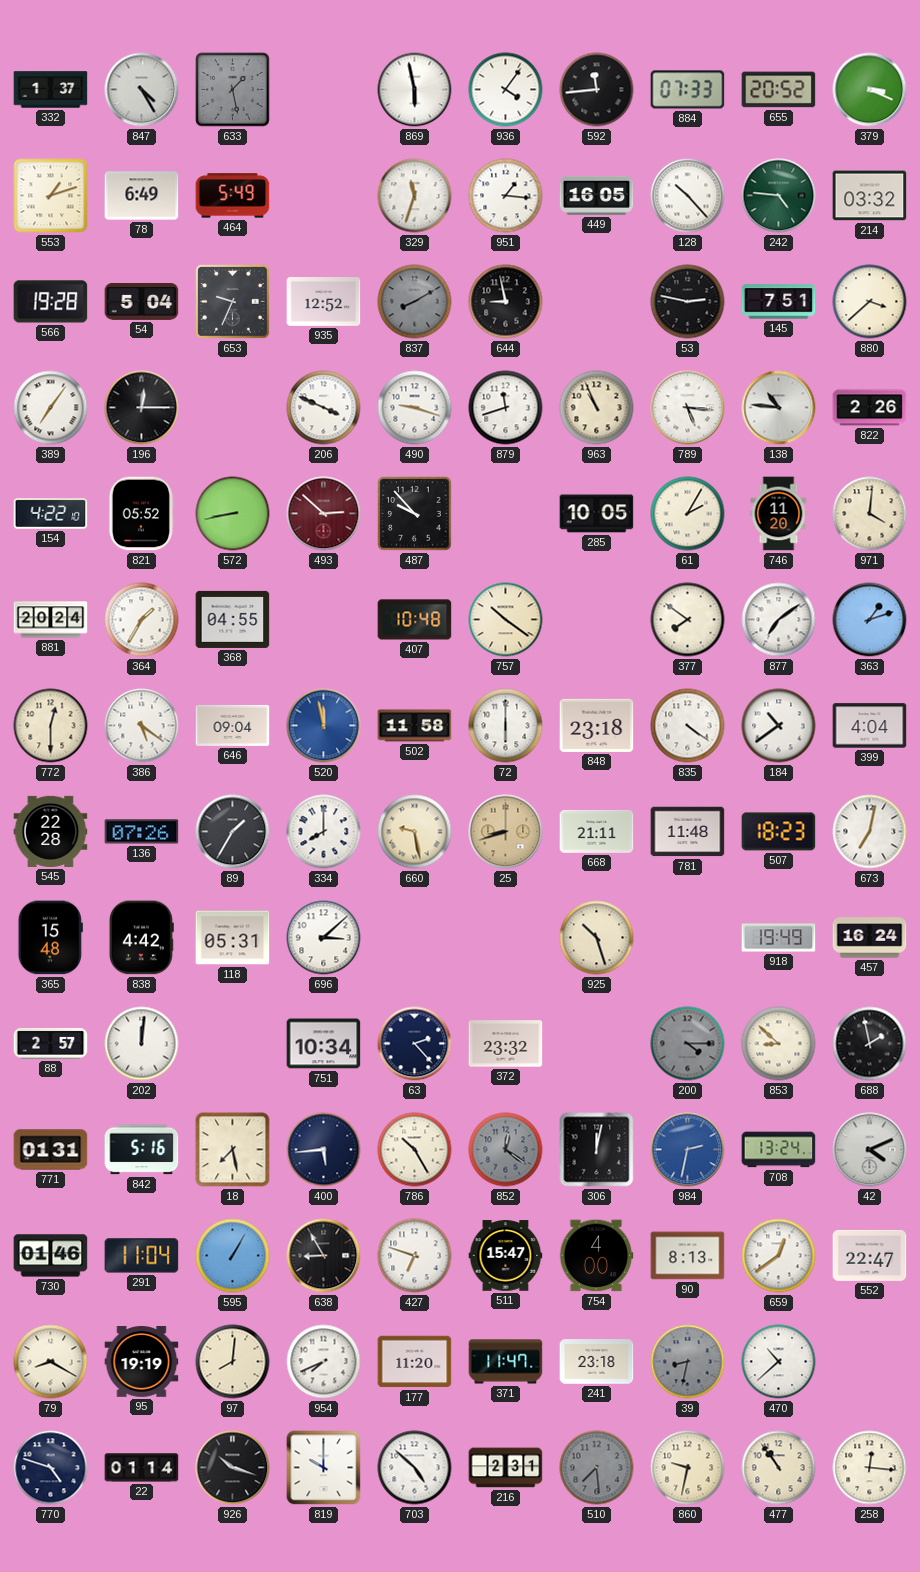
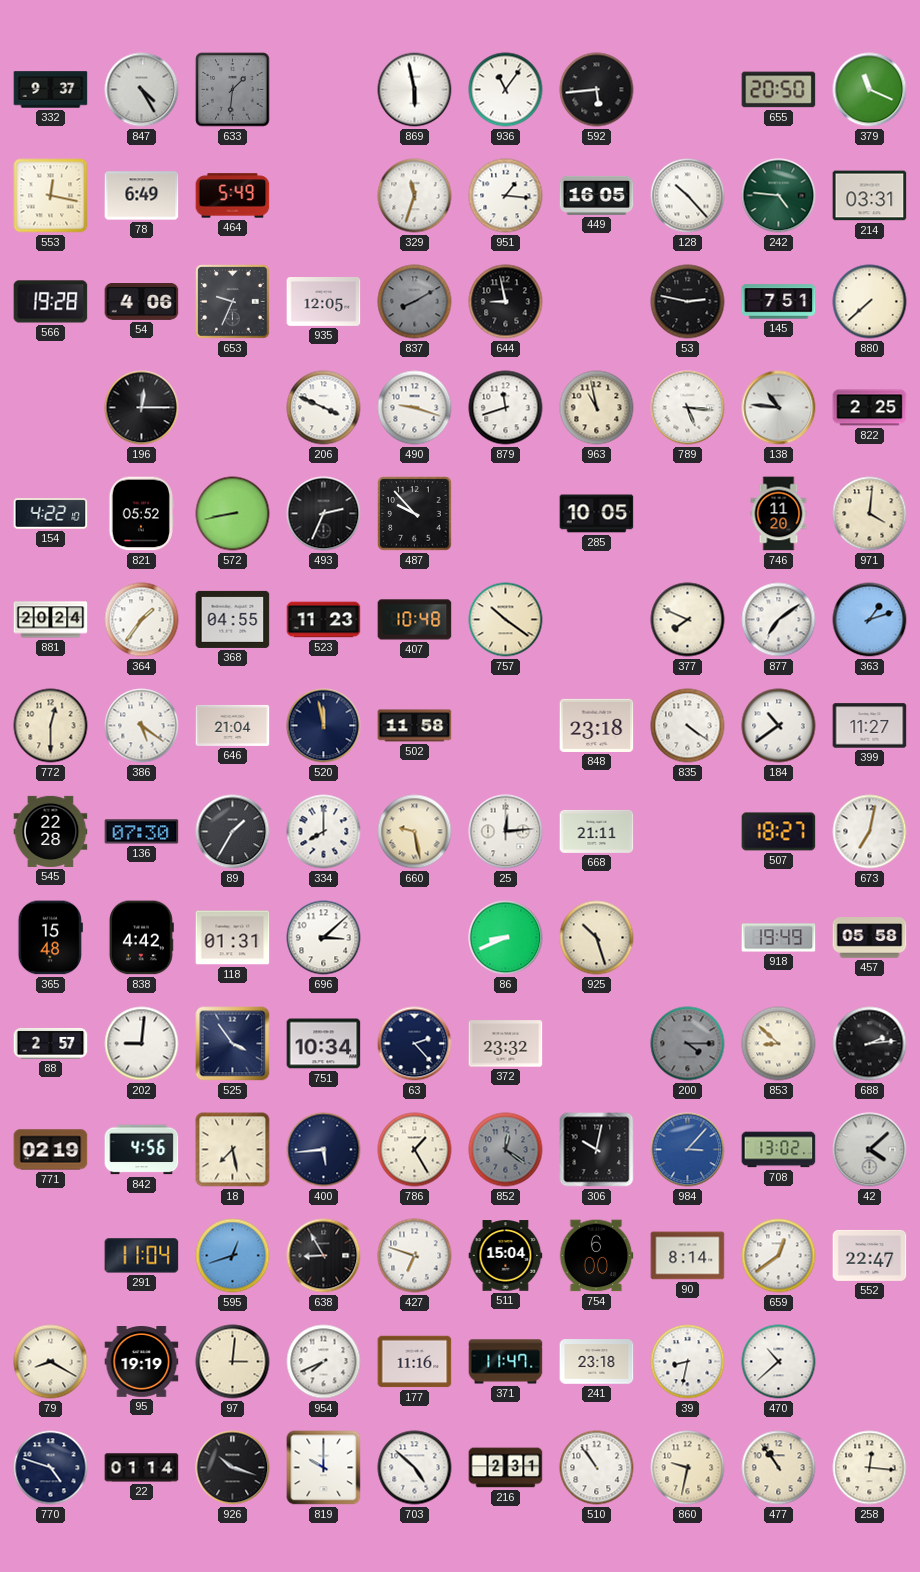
332: 1:37 -> 9:37
633: 1:28 -> 1:31
936: 4:06 -> 11:06
592: 11:44 -> 5:44
884: 07:33 -> none
655: 20:52 -> 20:50
379: 3:19 -> 11:19
553: 1:12 -> 12:17
214: 03:32 -> 03:31
54: 5:04 -> 4:06
935: 12:52 -> 12:05
880: 3:38 -> 7:38
389: 7:06 -> none
963: 10:56 -> 10:58
822: 2:26 -> 2:25
493: 2:52 -> 2:34
493 dial: burgundy -> black
61: 2:05 -> none
364: 1:35 -> 1:36
523: none -> 11:23
377: 7:51 -> 7:49
646: 09:04 -> 21:04
520 dial: blue -> navy
72: 6:00 -> none
399: 4:04 -> 11:27
136: 07:26 -> 07:30
25: 8:42 -> 12:14
25 dial: champagne -> white
781: 11:48 -> none
507: 18:23 -> 18:27
118: 05:31 -> 01:31
86: none -> 8:41
457: 16:24 -> 05:58
202: 12:01 -> 9:01
525: none -> 3:54
688: 1:58 -> 2:14
771: 01:31 -> 02:19
842: 5:16 -> 4:56
786: 10:25 -> 1:25
306: 12:02 -> 10:02
984: 2:32 -> 3:07
708: 13:24 -> 13:02
42: 4:11 -> 4:08
730: 01:46 -> none
595: 1:05 -> 12:42
511: 15:47 -> 15:04
754: 4:00 -> 6:00
90: 8:13 -> 8:14
97: 8:01 -> 3:01
177: 11:20 -> 11:16
39 dial: grey -> white
510: 7:29 -> 10:54
510 dial: grey -> white
